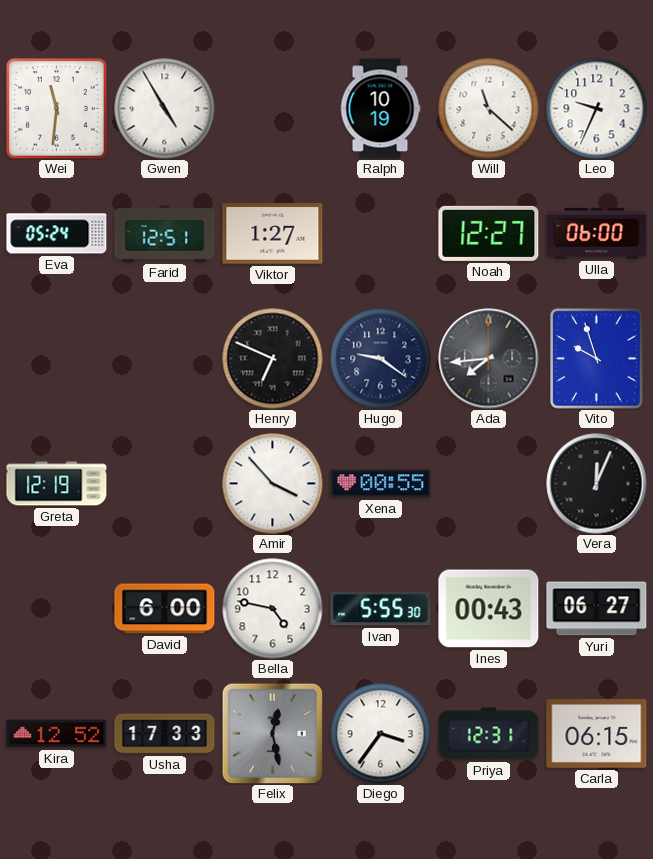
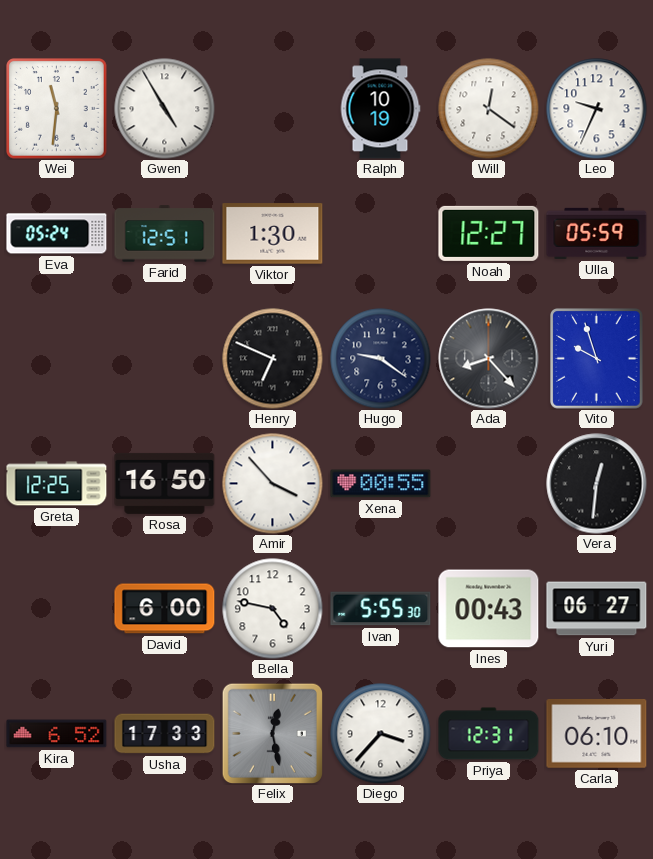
Will: 11:22 -> 12:21
Viktor: 1:27 -> 1:30
Ulla: 06:00 -> 05:59
Ada: 7:44 -> 8:23
Greta: 12:19 -> 12:25
Rosa: none -> 16:50
Vera: 12:04 -> 12:31
Kira: 12:52 -> 6:52
Diego: 3:36 -> 3:37
Carla: 06:15 -> 06:10
